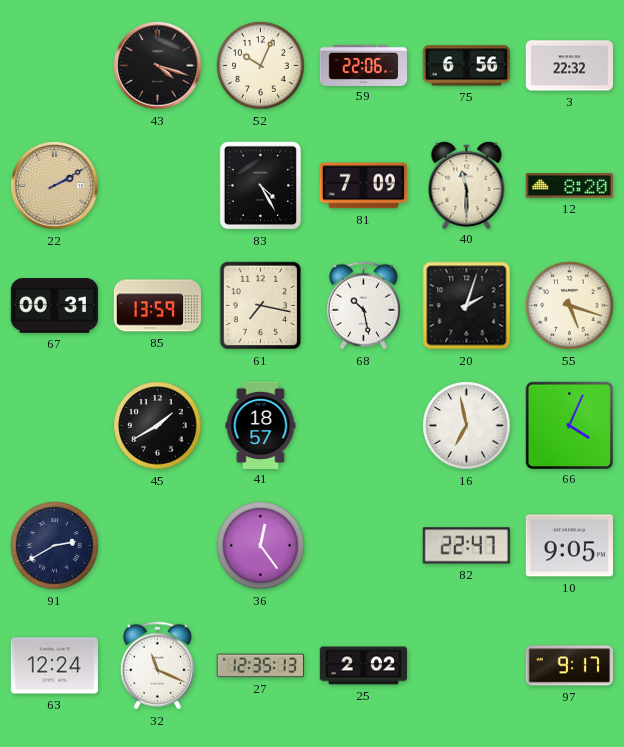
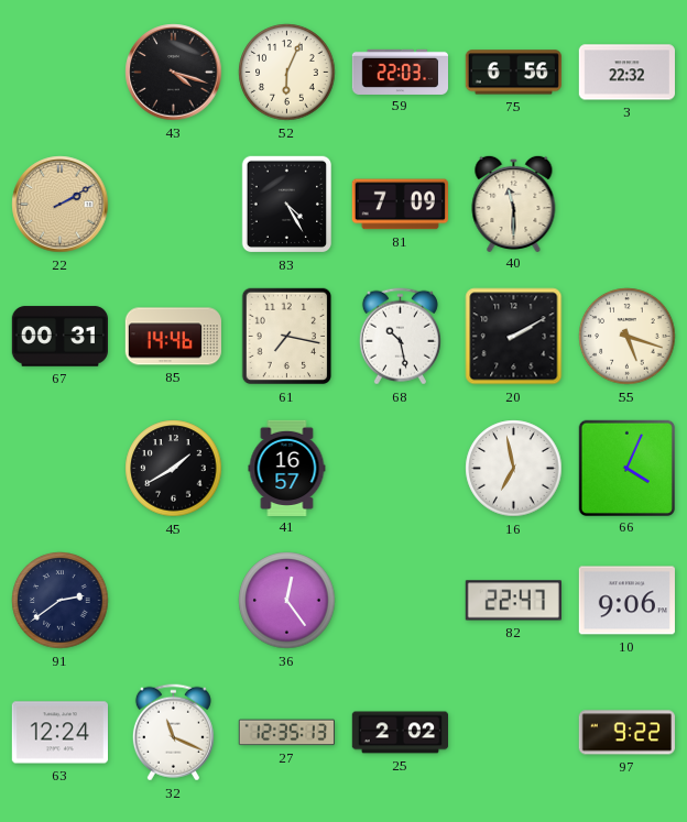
52: 10:04 -> 6:04
59: 22:06 -> 22:03
12: 8:20 -> none
85: 13:59 -> 14:46
20: 2:03 -> 2:10
41: 18:57 -> 16:57
91: 2:40 -> 2:39
10: 9:05 -> 9:06
97: 9:17 -> 9:22
